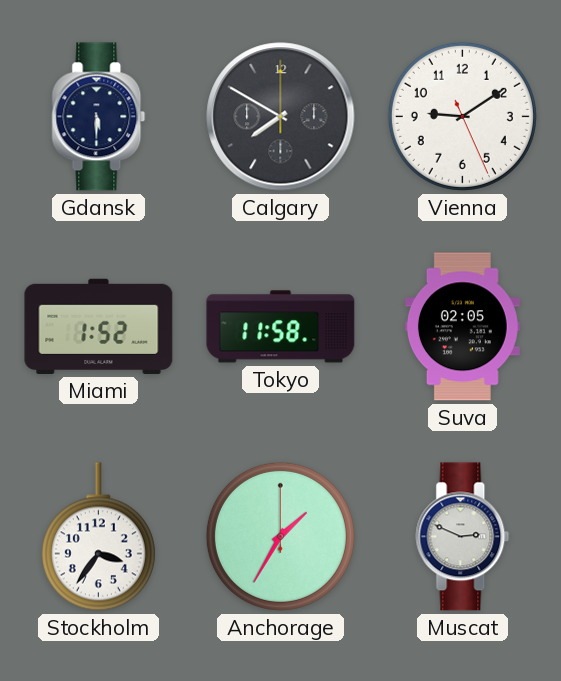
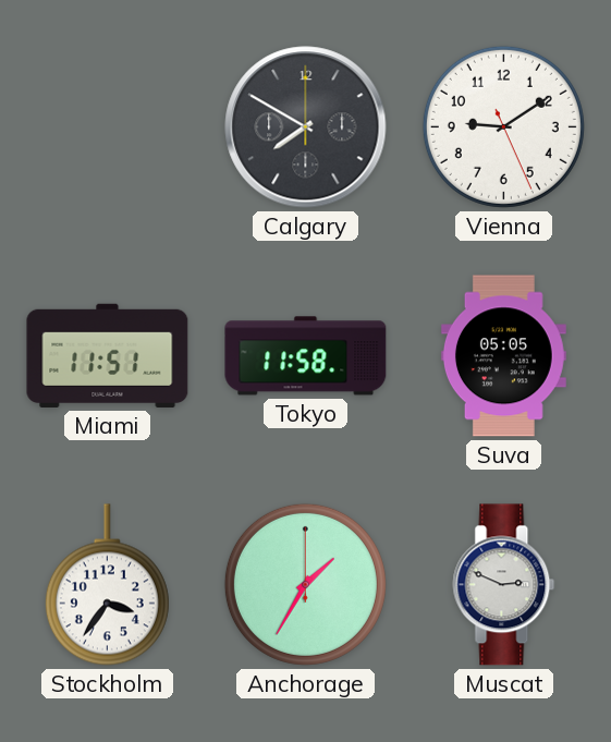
Gdansk: 5:30 -> none
Miami: 1:52 -> 11:51
Suva: 02:05 -> 05:05
